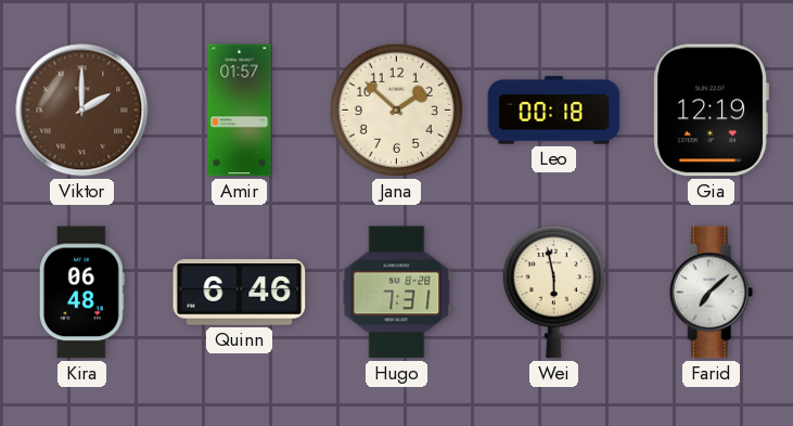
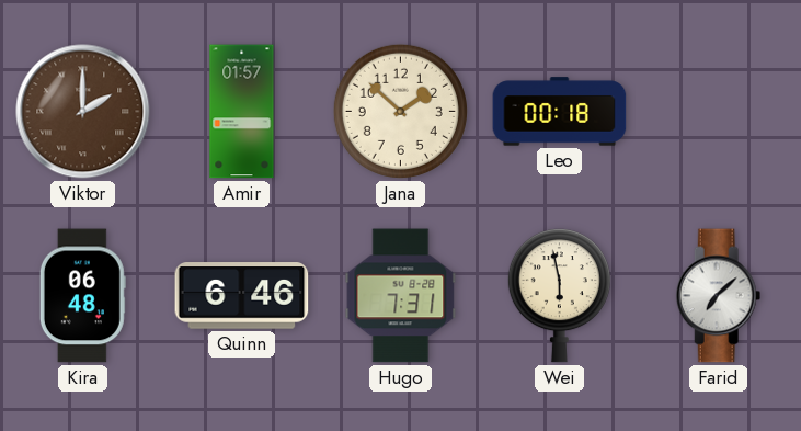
Gia: 12:19 -> none
